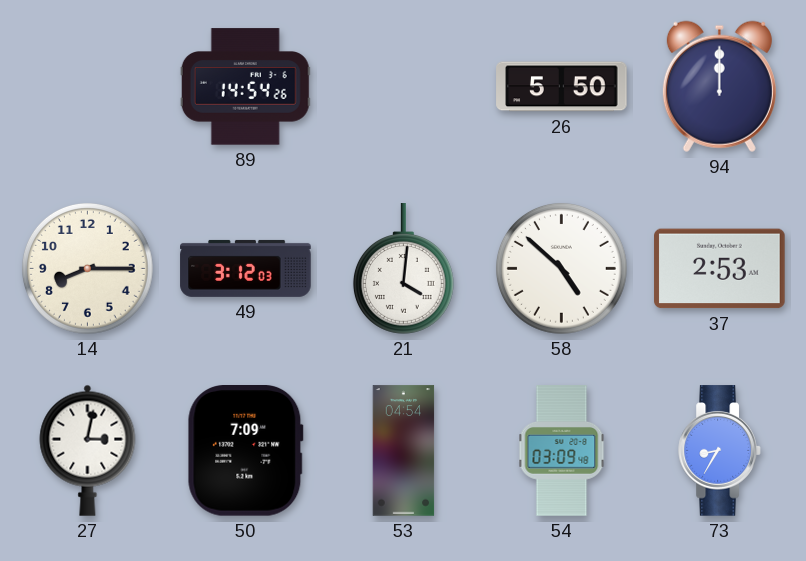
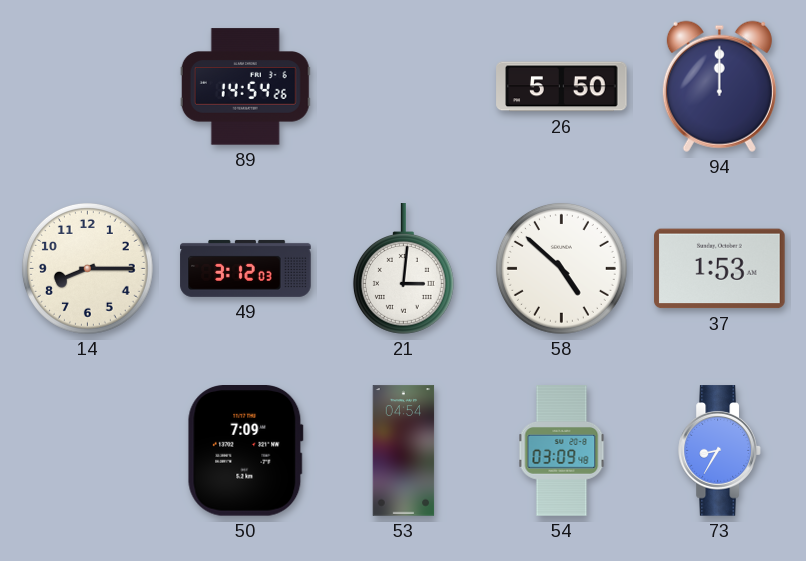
21: 4:01 -> 3:01
37: 2:53 -> 1:53
27: 3:02 -> none
